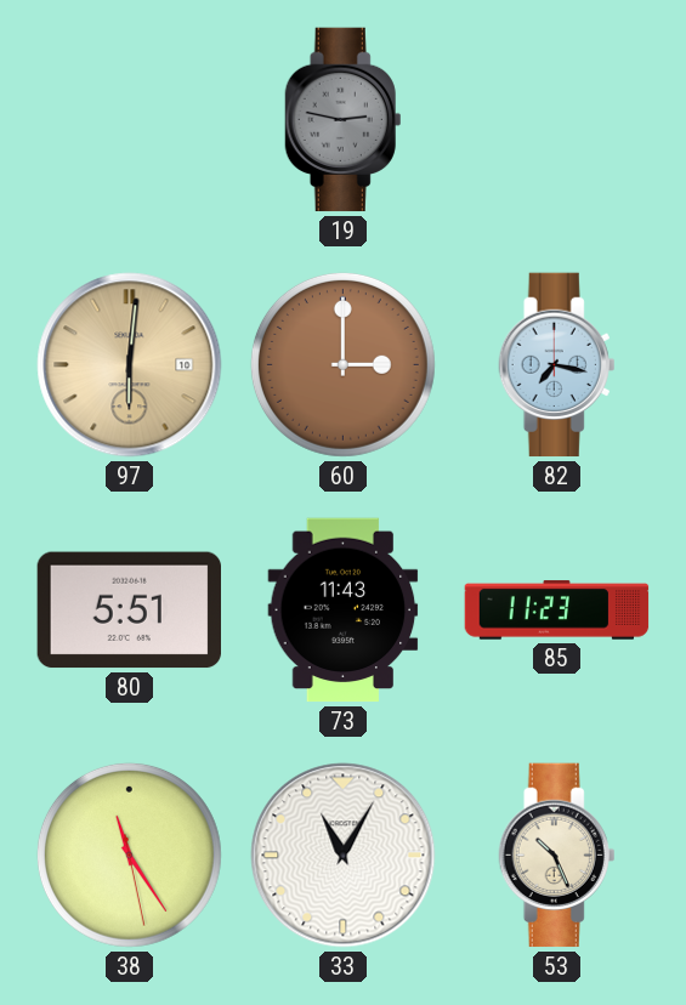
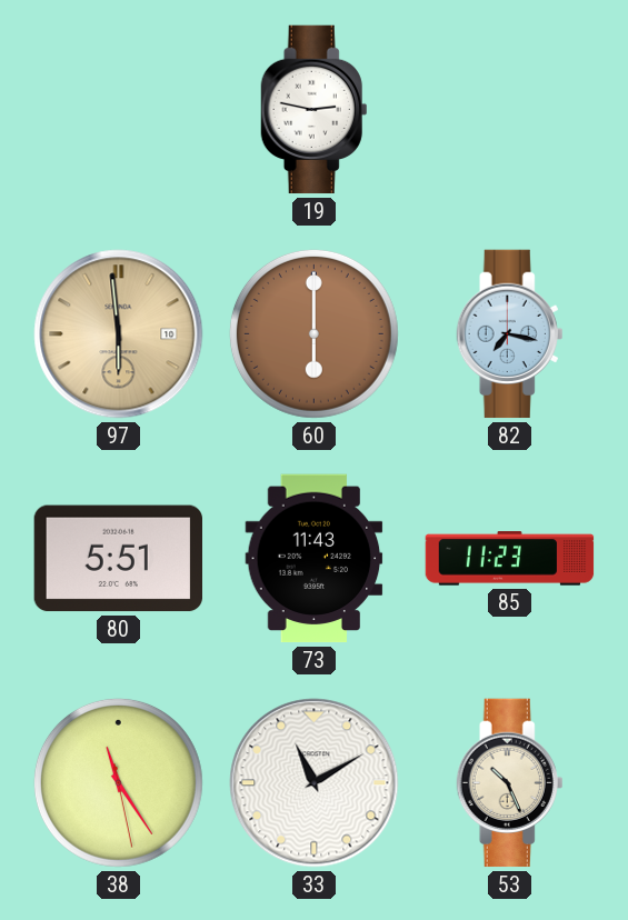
19 dial: grey -> white
97: 6:01 -> 5:59
60: 3:00 -> 6:00
33: 11:05 -> 11:10
